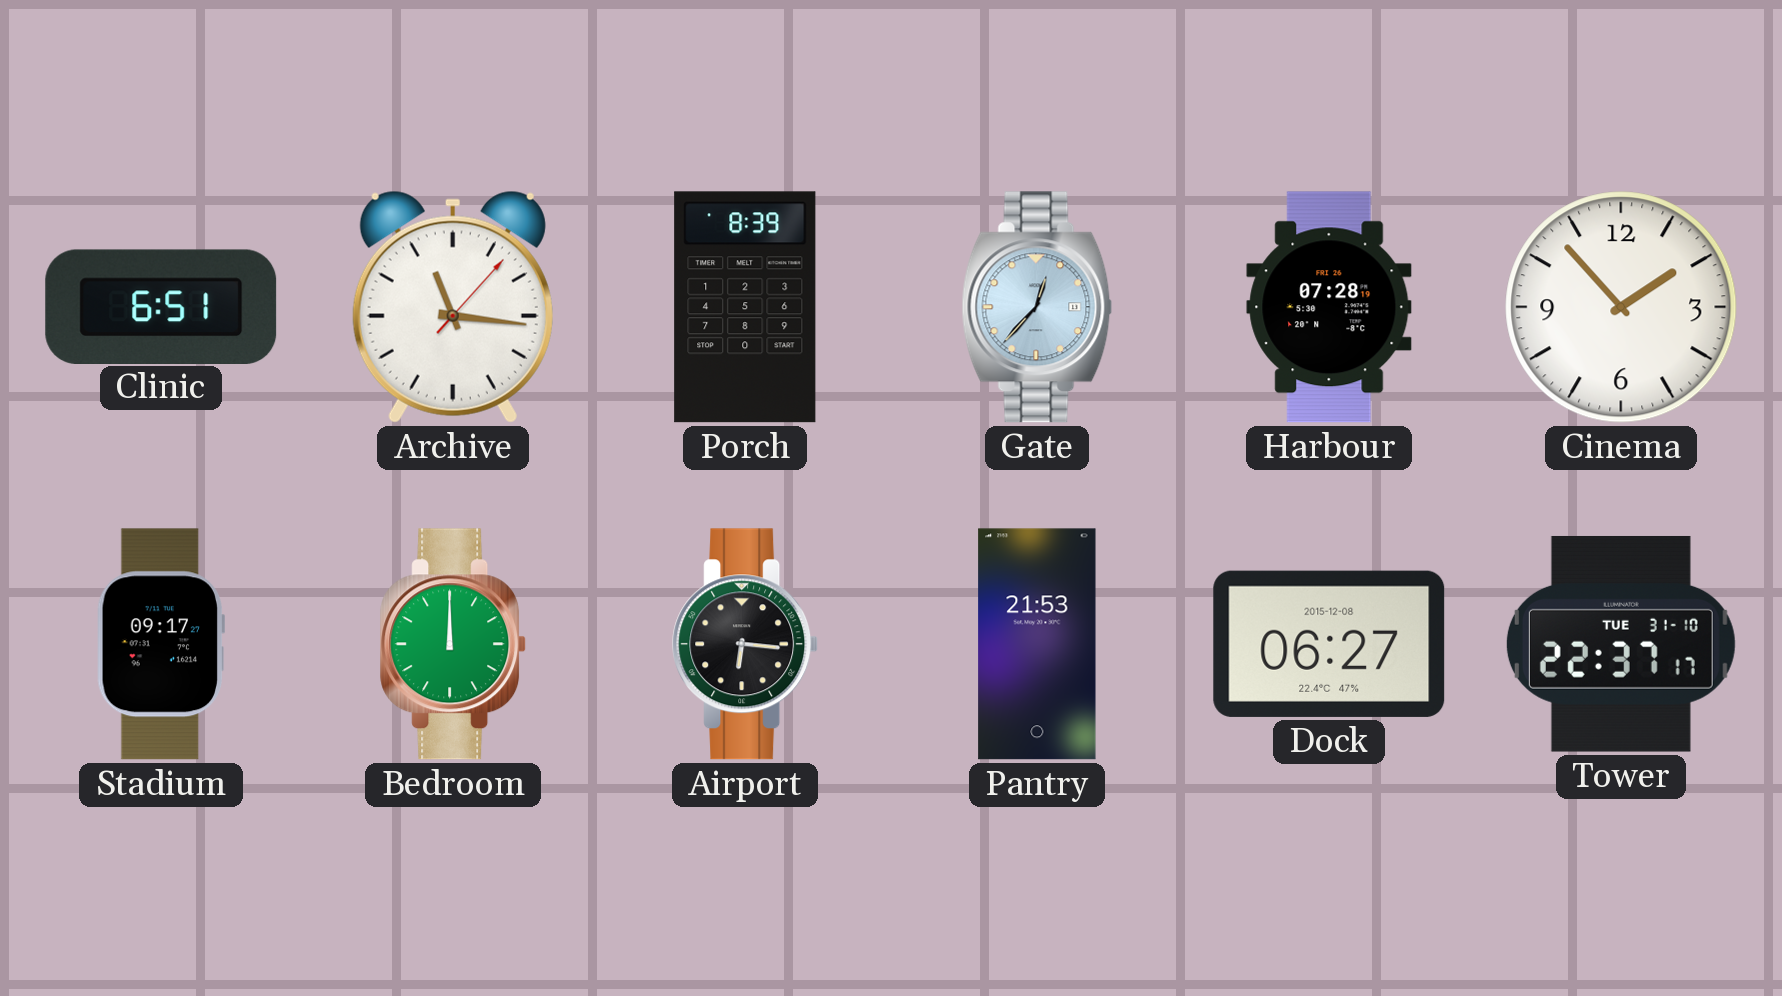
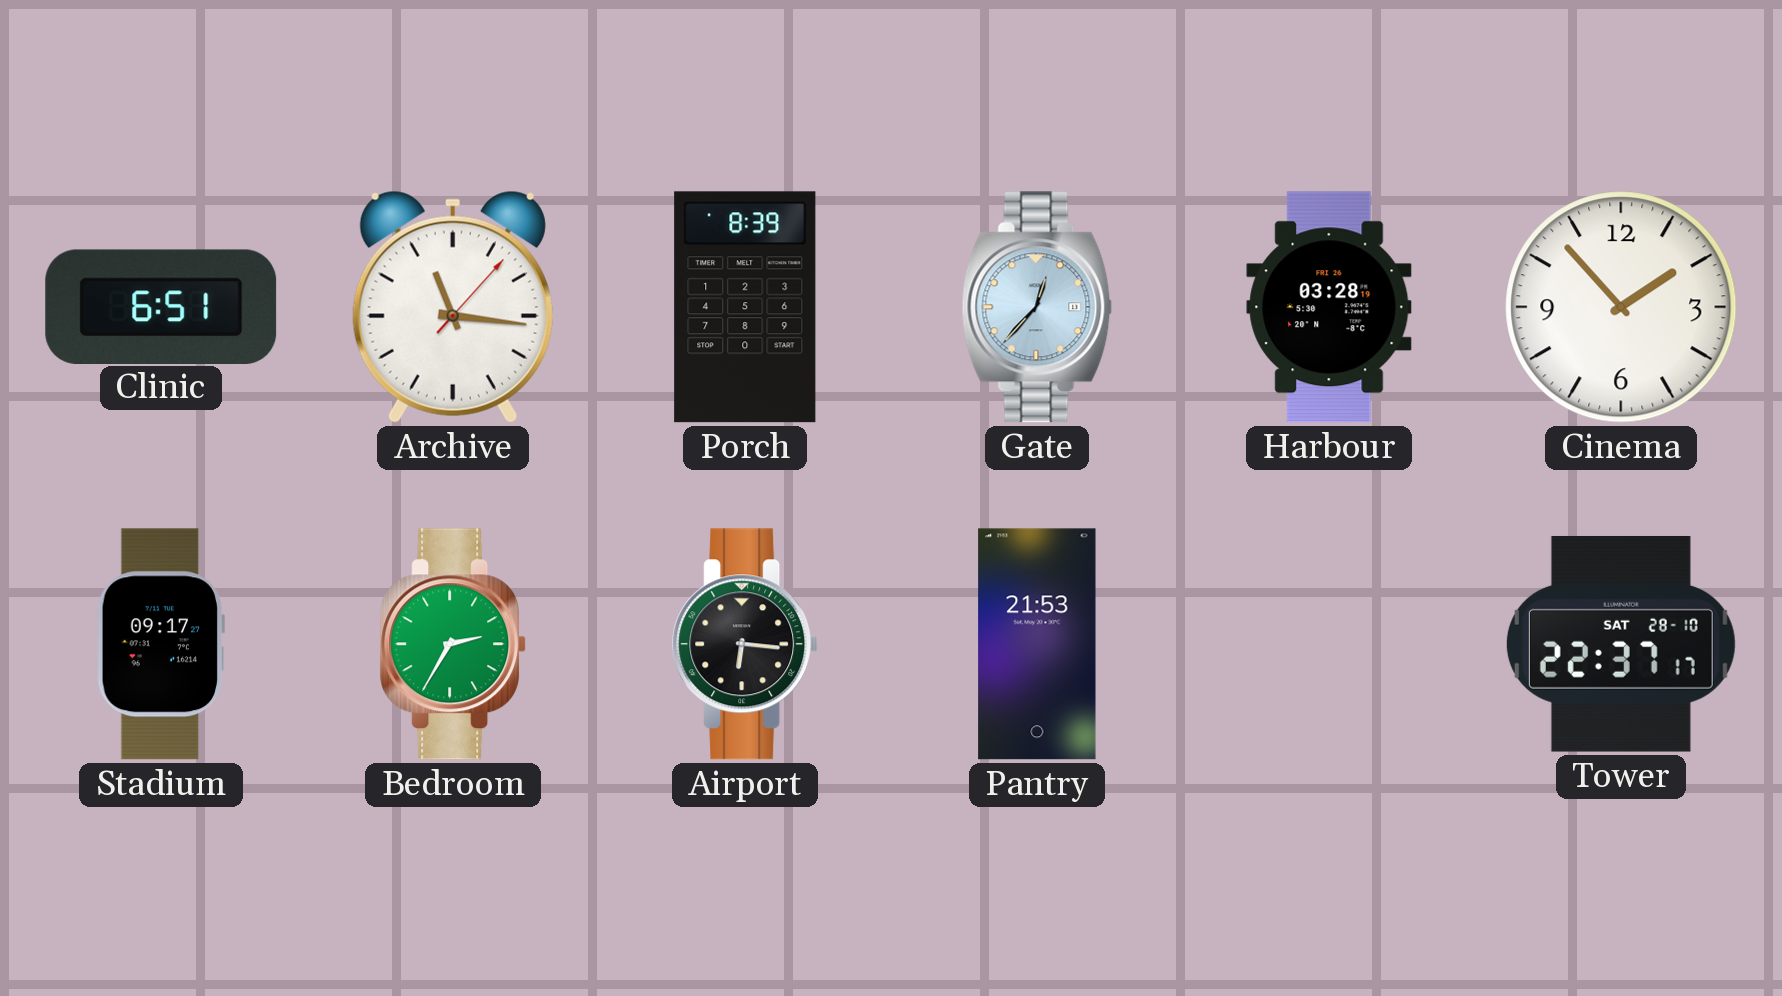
Harbour: 07:28 -> 03:28
Bedroom: 12:00 -> 2:35
Dock: 06:27 -> none
Tower date: TUE 31-10 -> SAT 28-10
